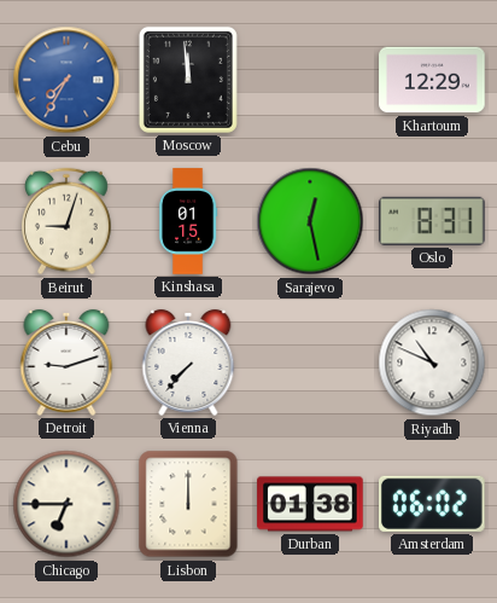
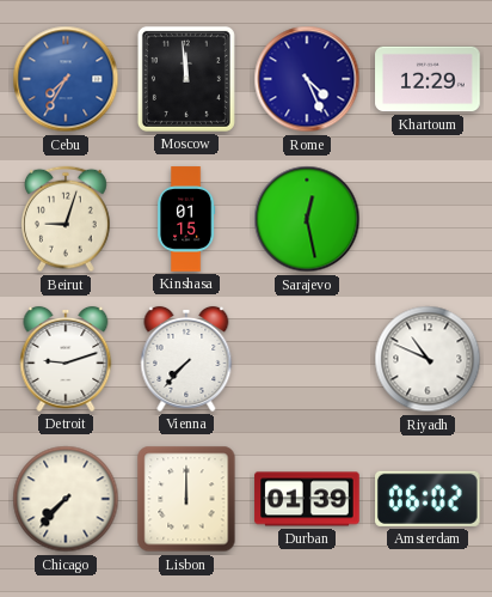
Rome: none -> 4:26
Oslo: 8:31 -> none
Chicago: 6:45 -> 7:37
Durban: 01:38 -> 01:39
